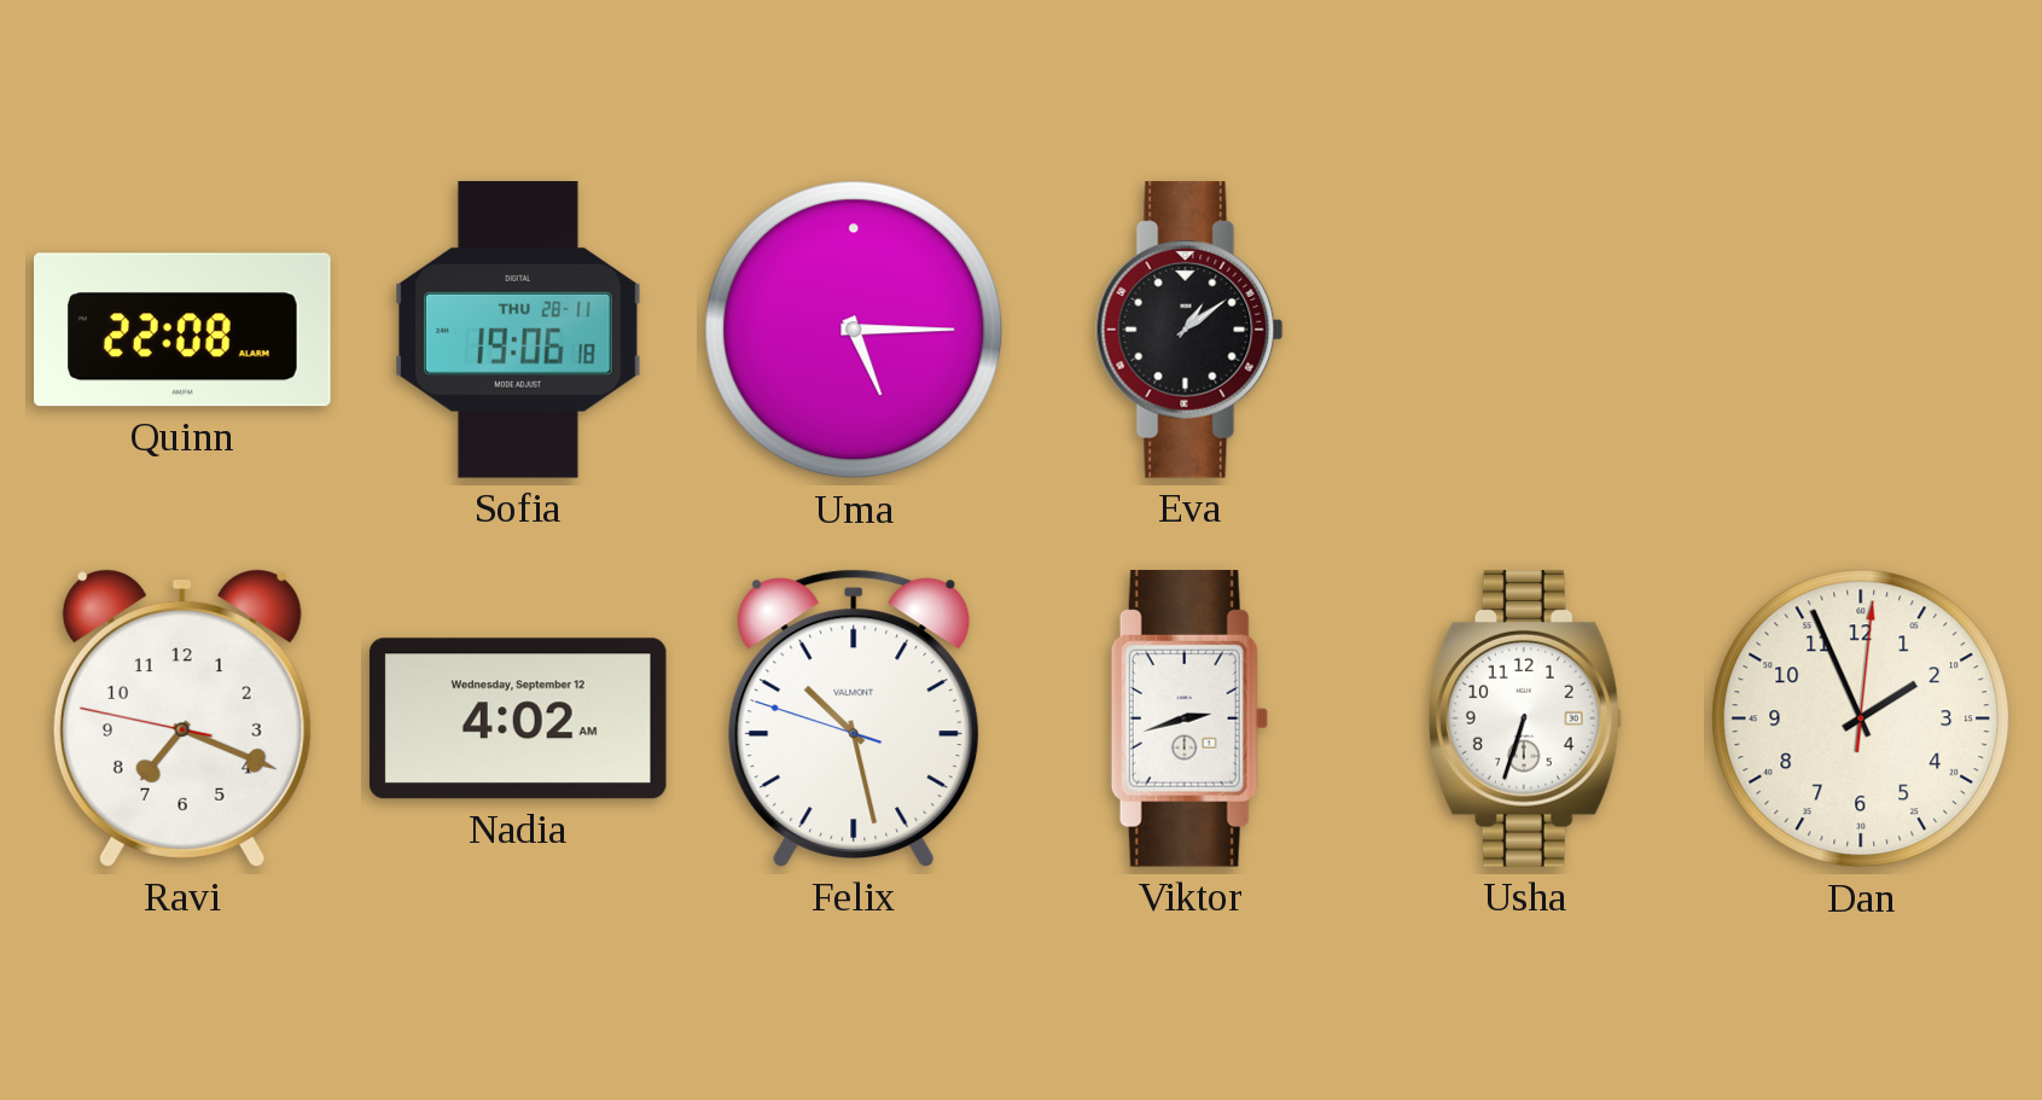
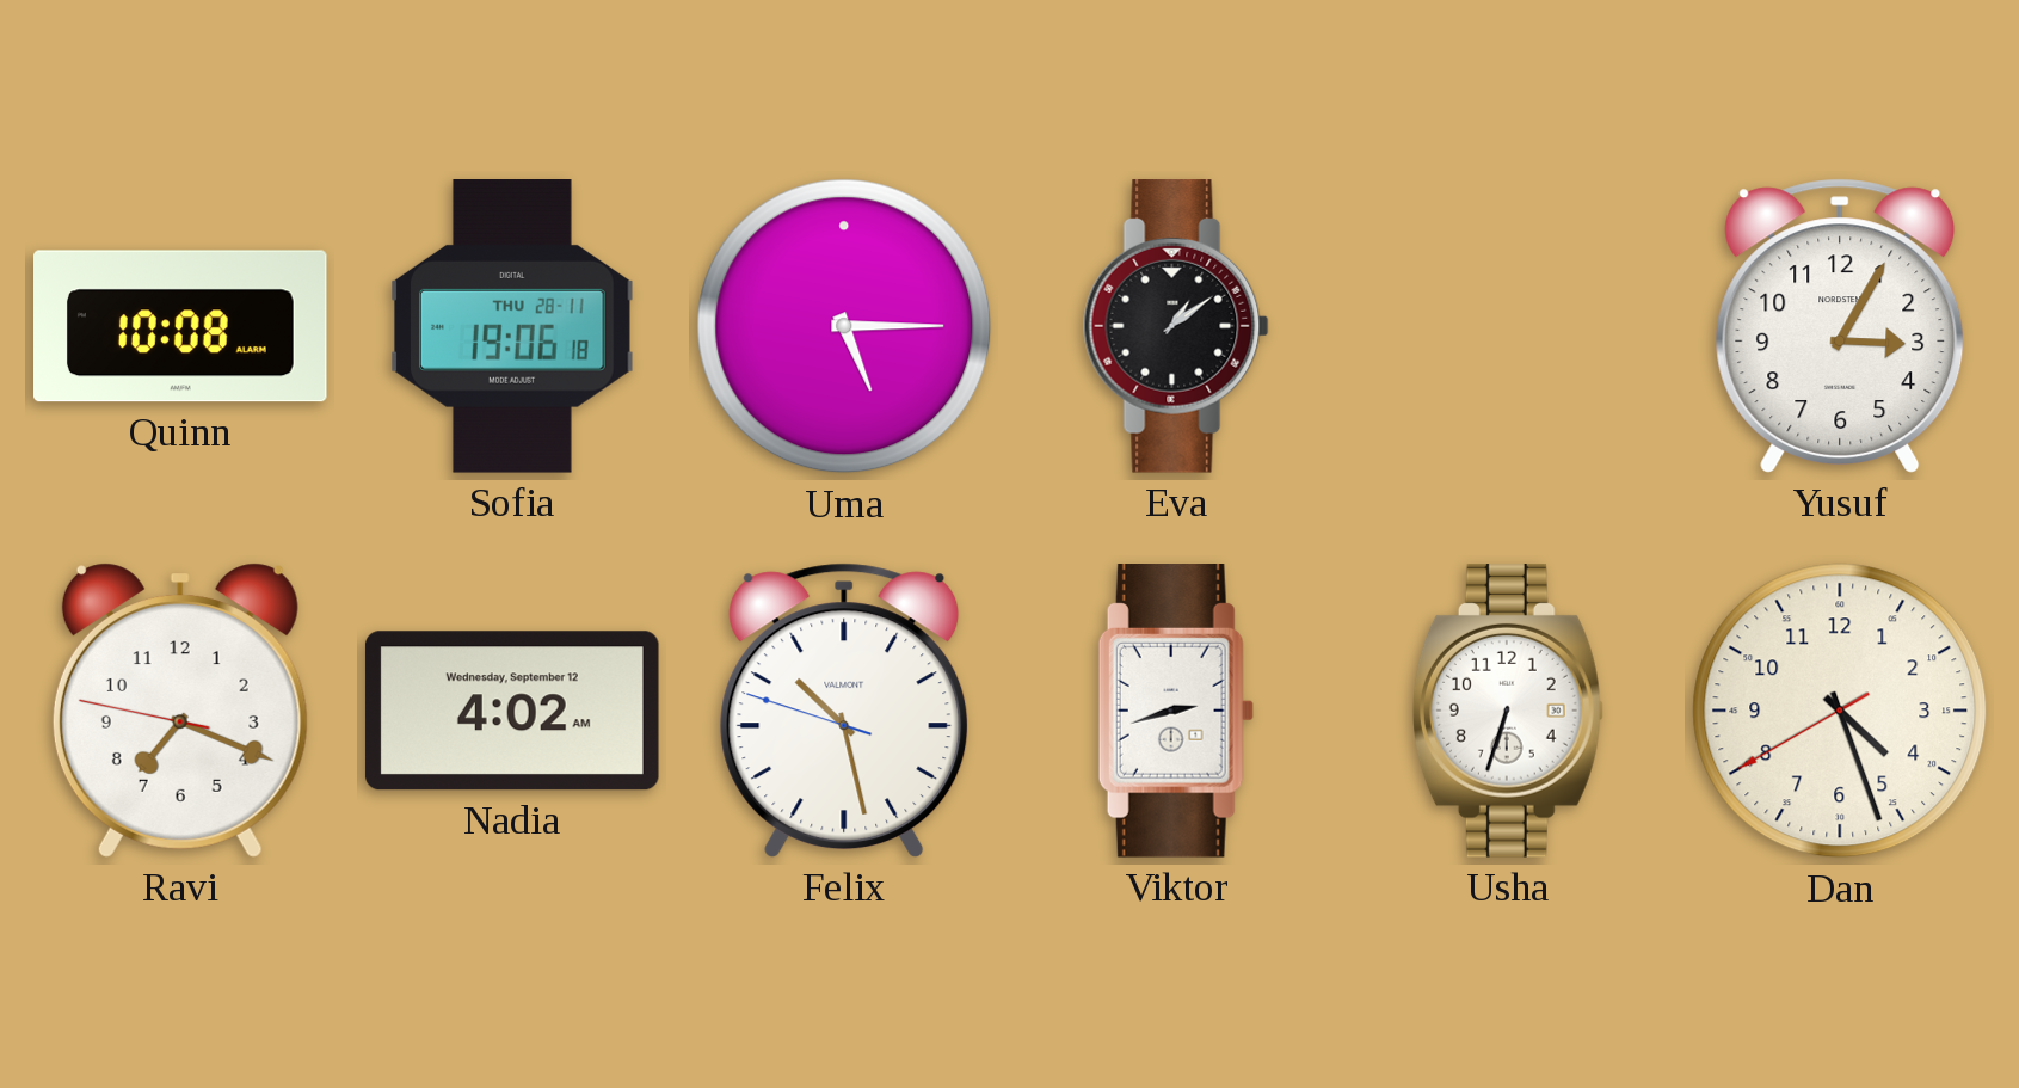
Quinn: 22:08 -> 10:08
Yusuf: none -> 3:05
Dan: 1:56 -> 4:26
